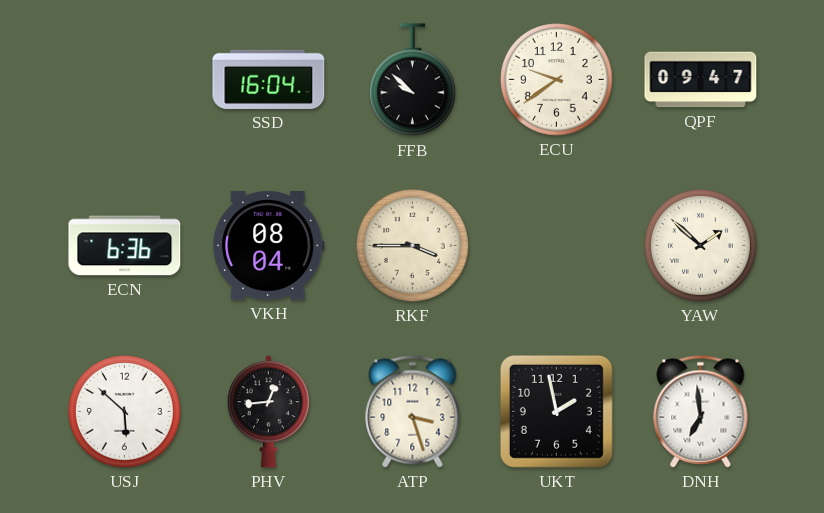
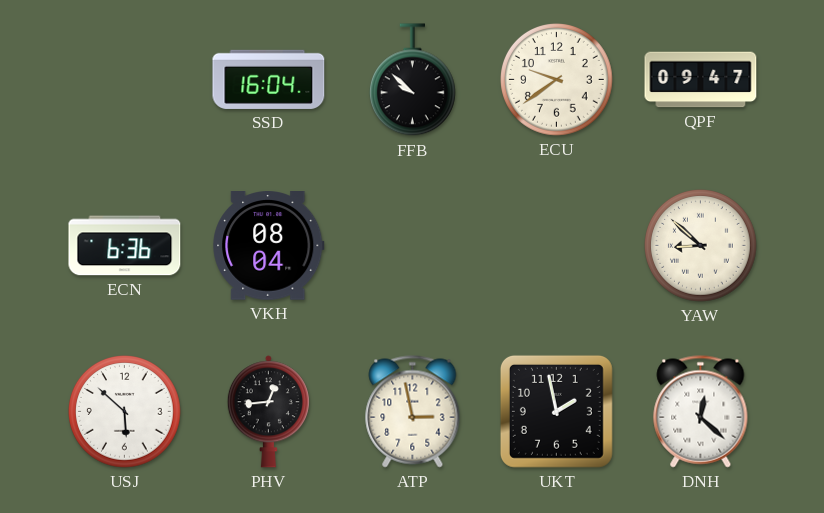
RKF: 3:45 -> none
YAW: 1:52 -> 8:52
ATP: 3:27 -> 2:58
DNH: 6:59 -> 12:22
